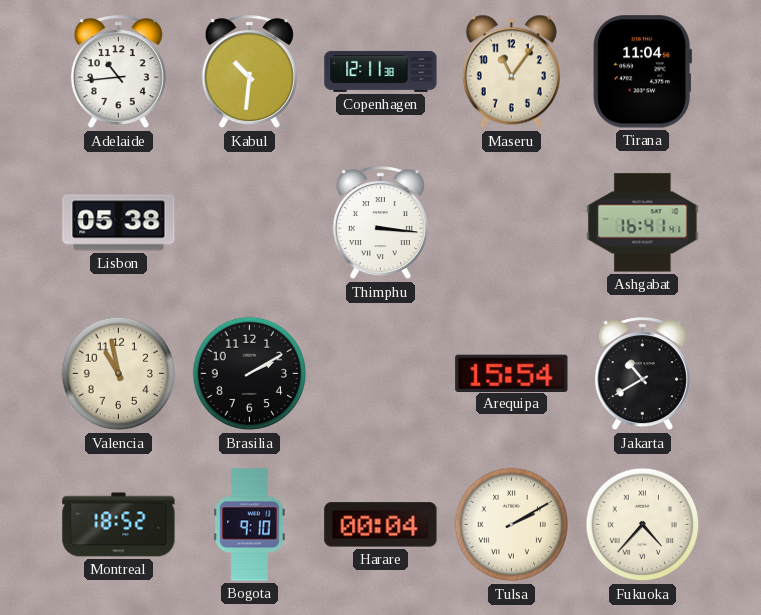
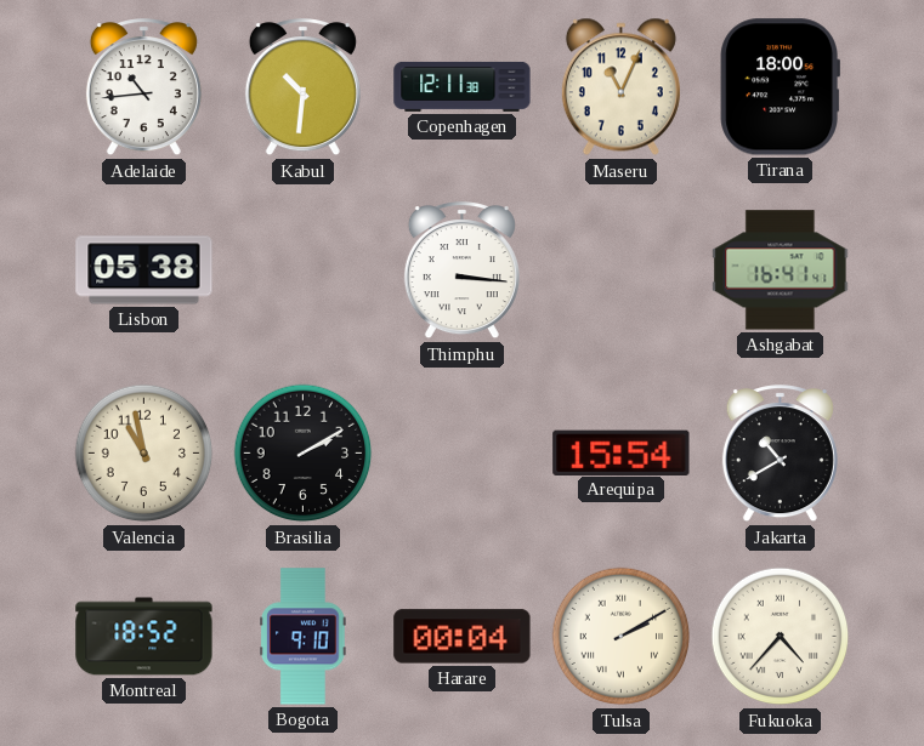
Maseru: 11:06 -> 11:04
Tirana: 11:04 -> 18:00
